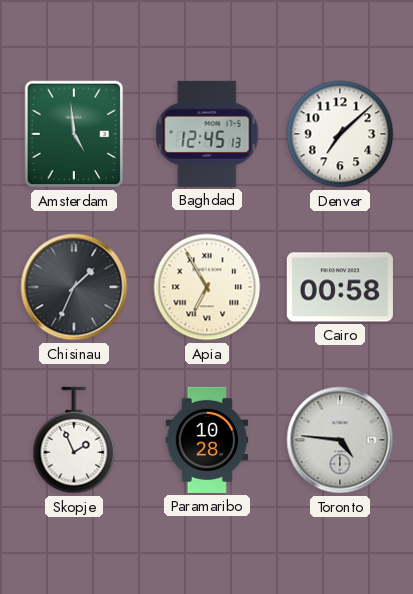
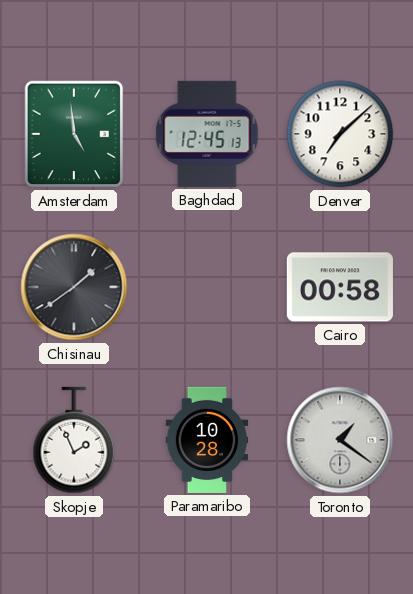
Chisinau: 1:34 -> 1:39
Apia: 6:55 -> none
Toronto: 4:46 -> 1:21
